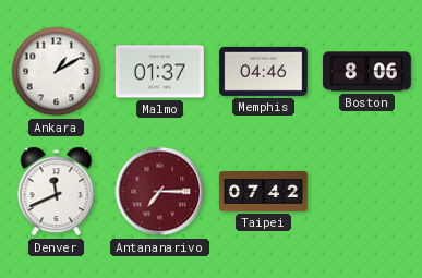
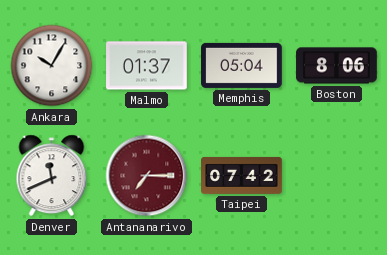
Ankara: 1:10 -> 10:05
Memphis: 04:46 -> 05:04
